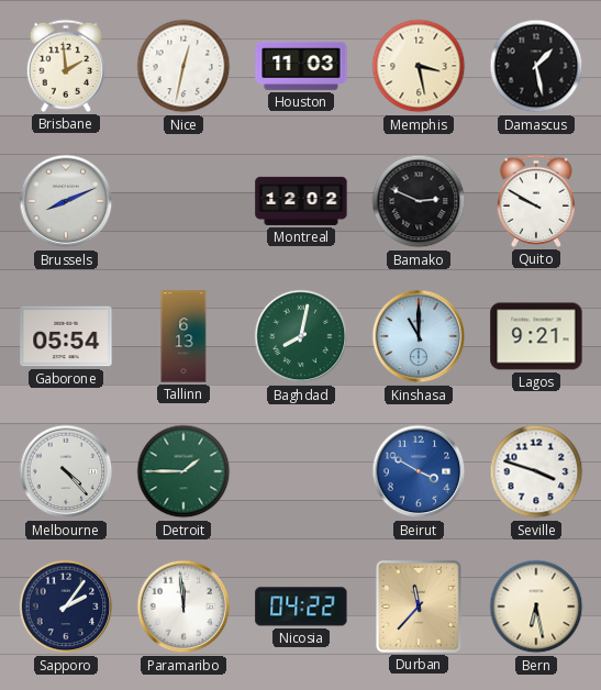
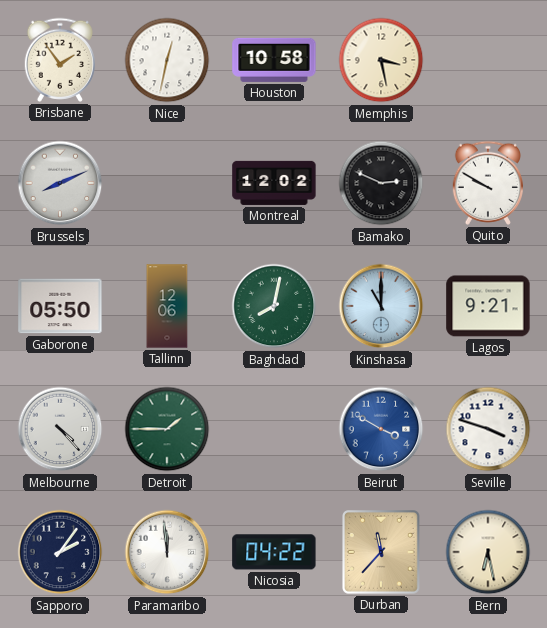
Brisbane: 1:59 -> 1:54
Houston: 11:03 -> 10:58
Damascus: 1:28 -> none
Gaborone: 05:54 -> 05:50
Tallinn: 6:13 -> 12:06
